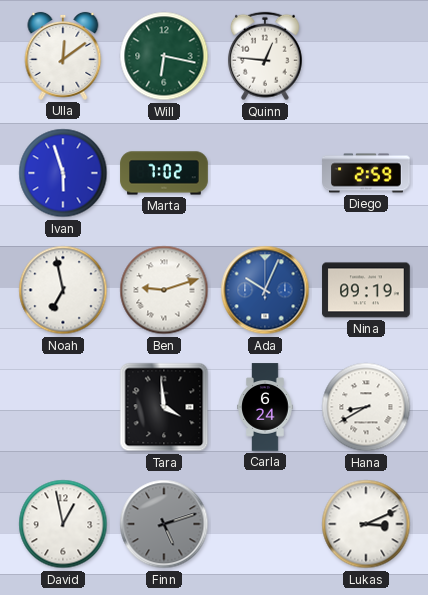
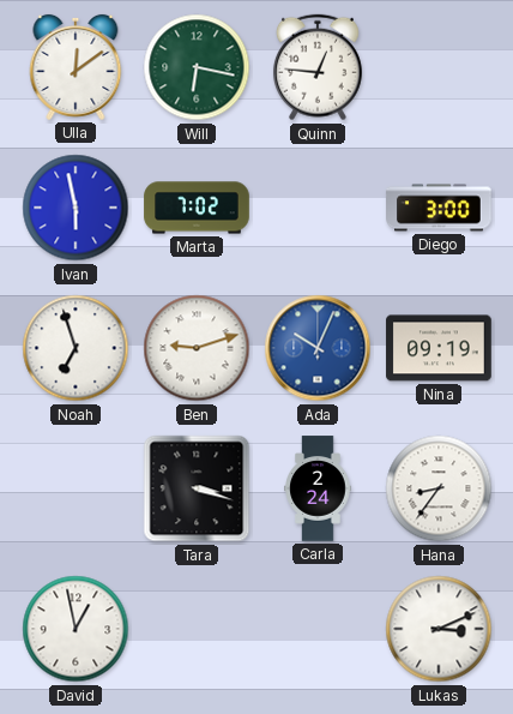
Ivan: 5:57 -> 5:58
Diego: 2:59 -> 3:00
Noah: 6:58 -> 6:57
Tara: 3:59 -> 3:18
Carla: 6:24 -> 2:24
Hana: 8:40 -> 8:36
Finn: 5:12 -> none
